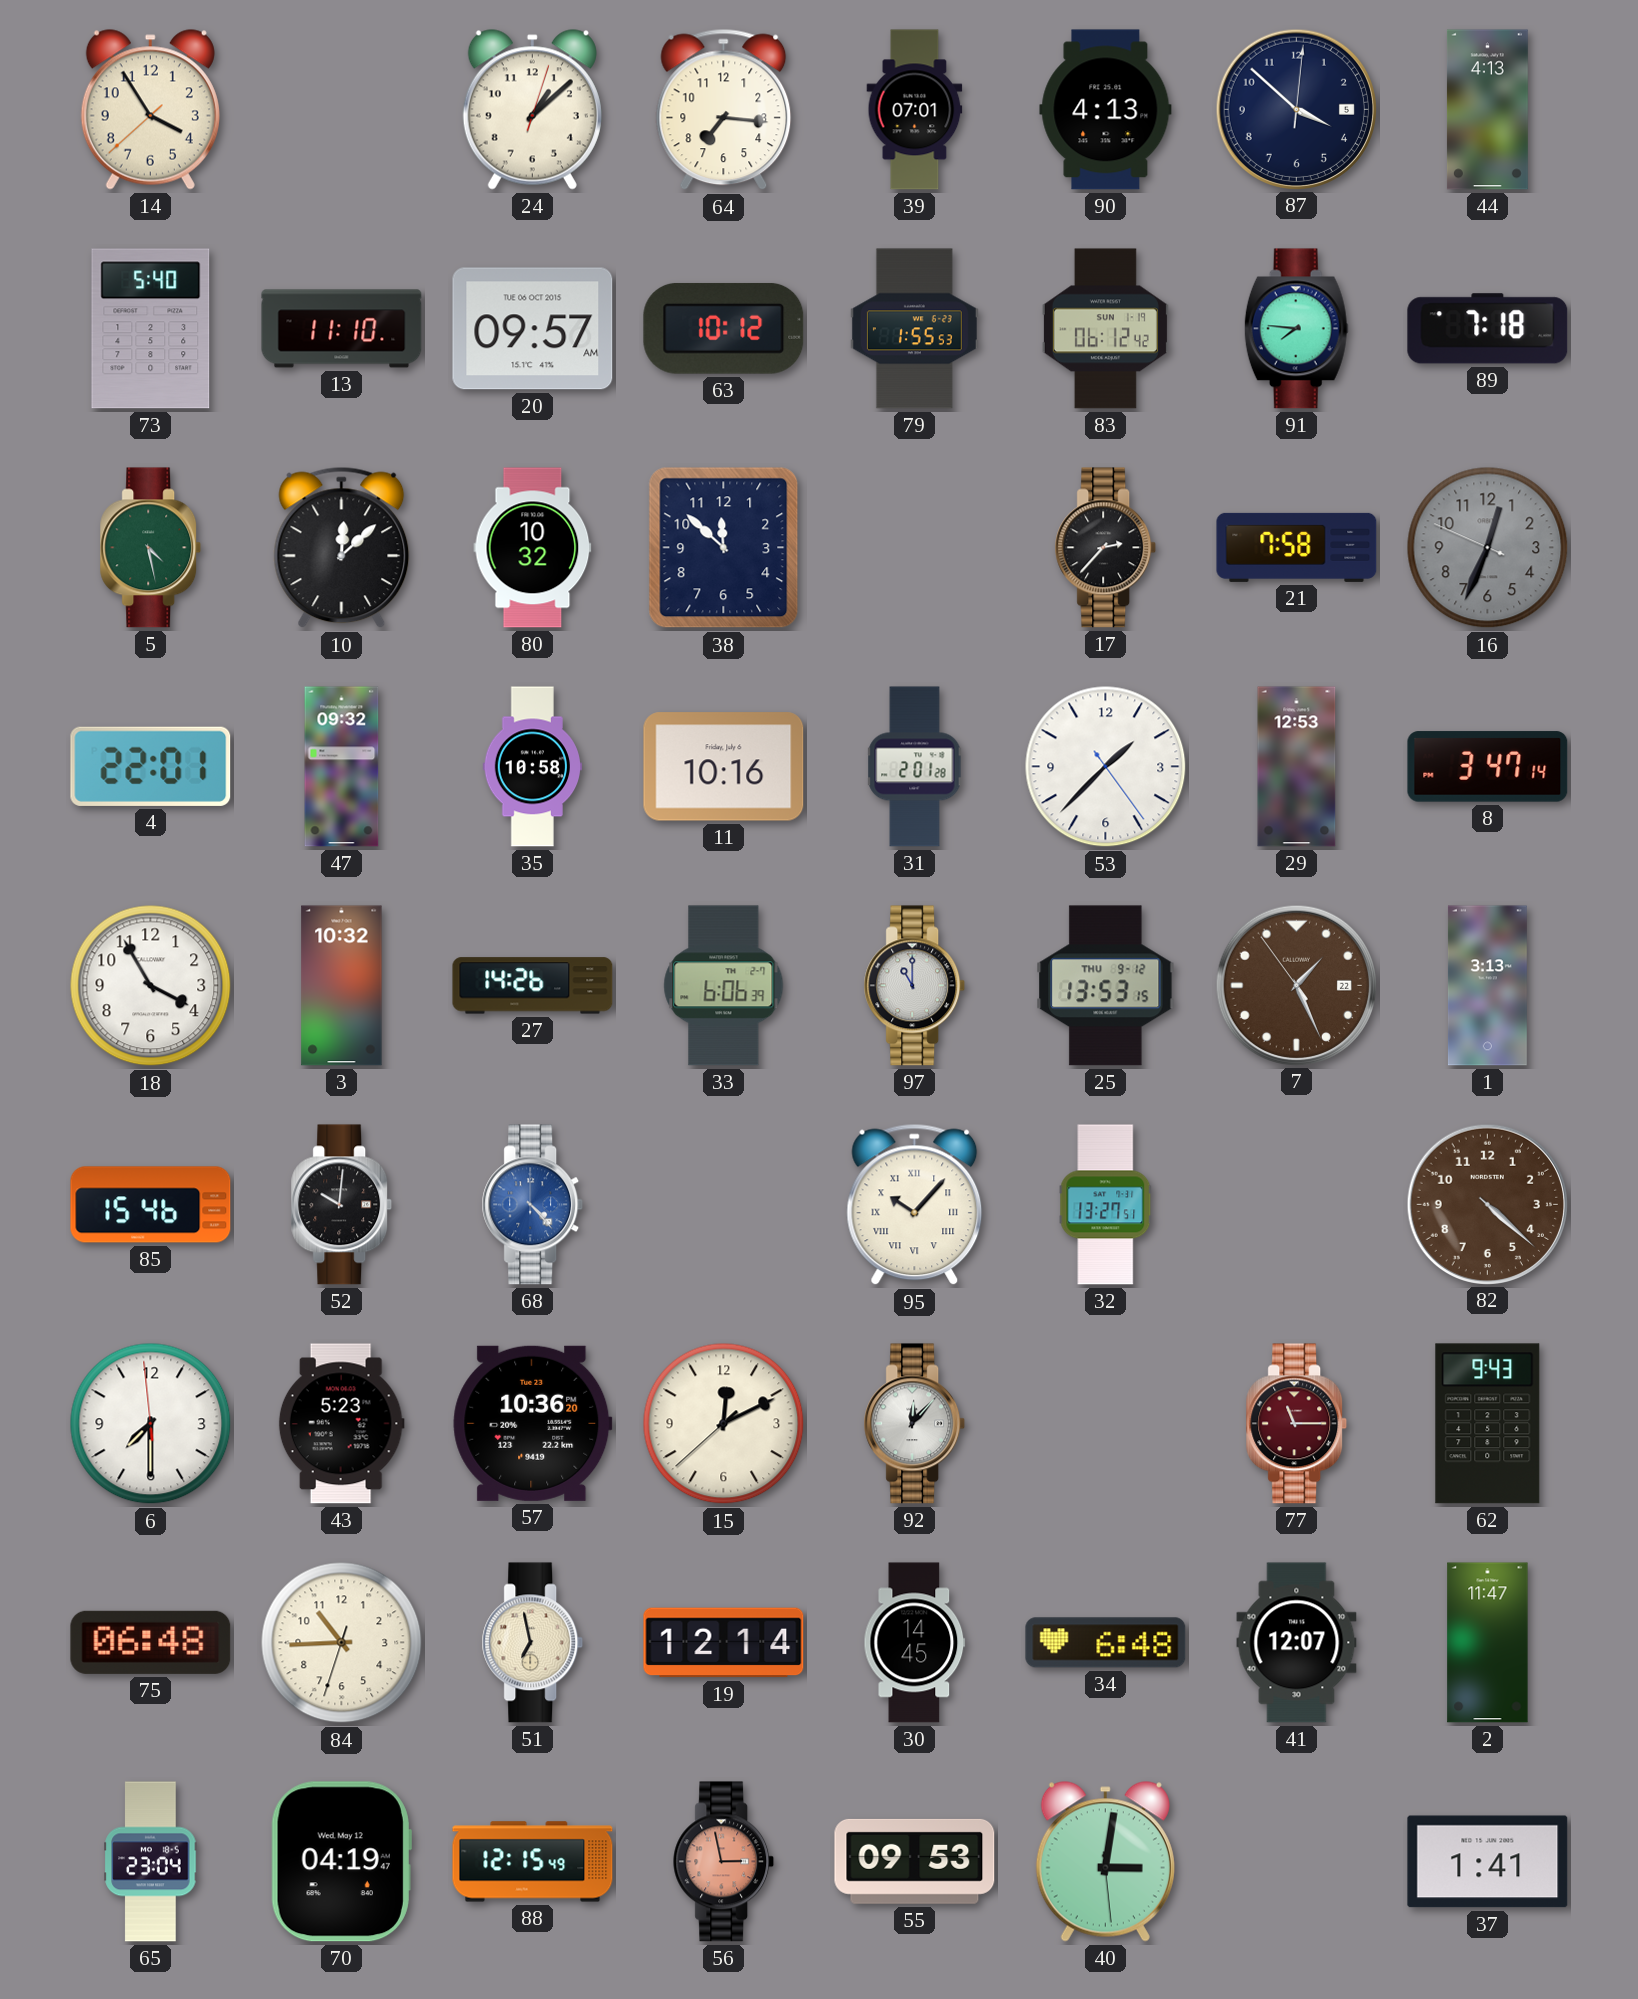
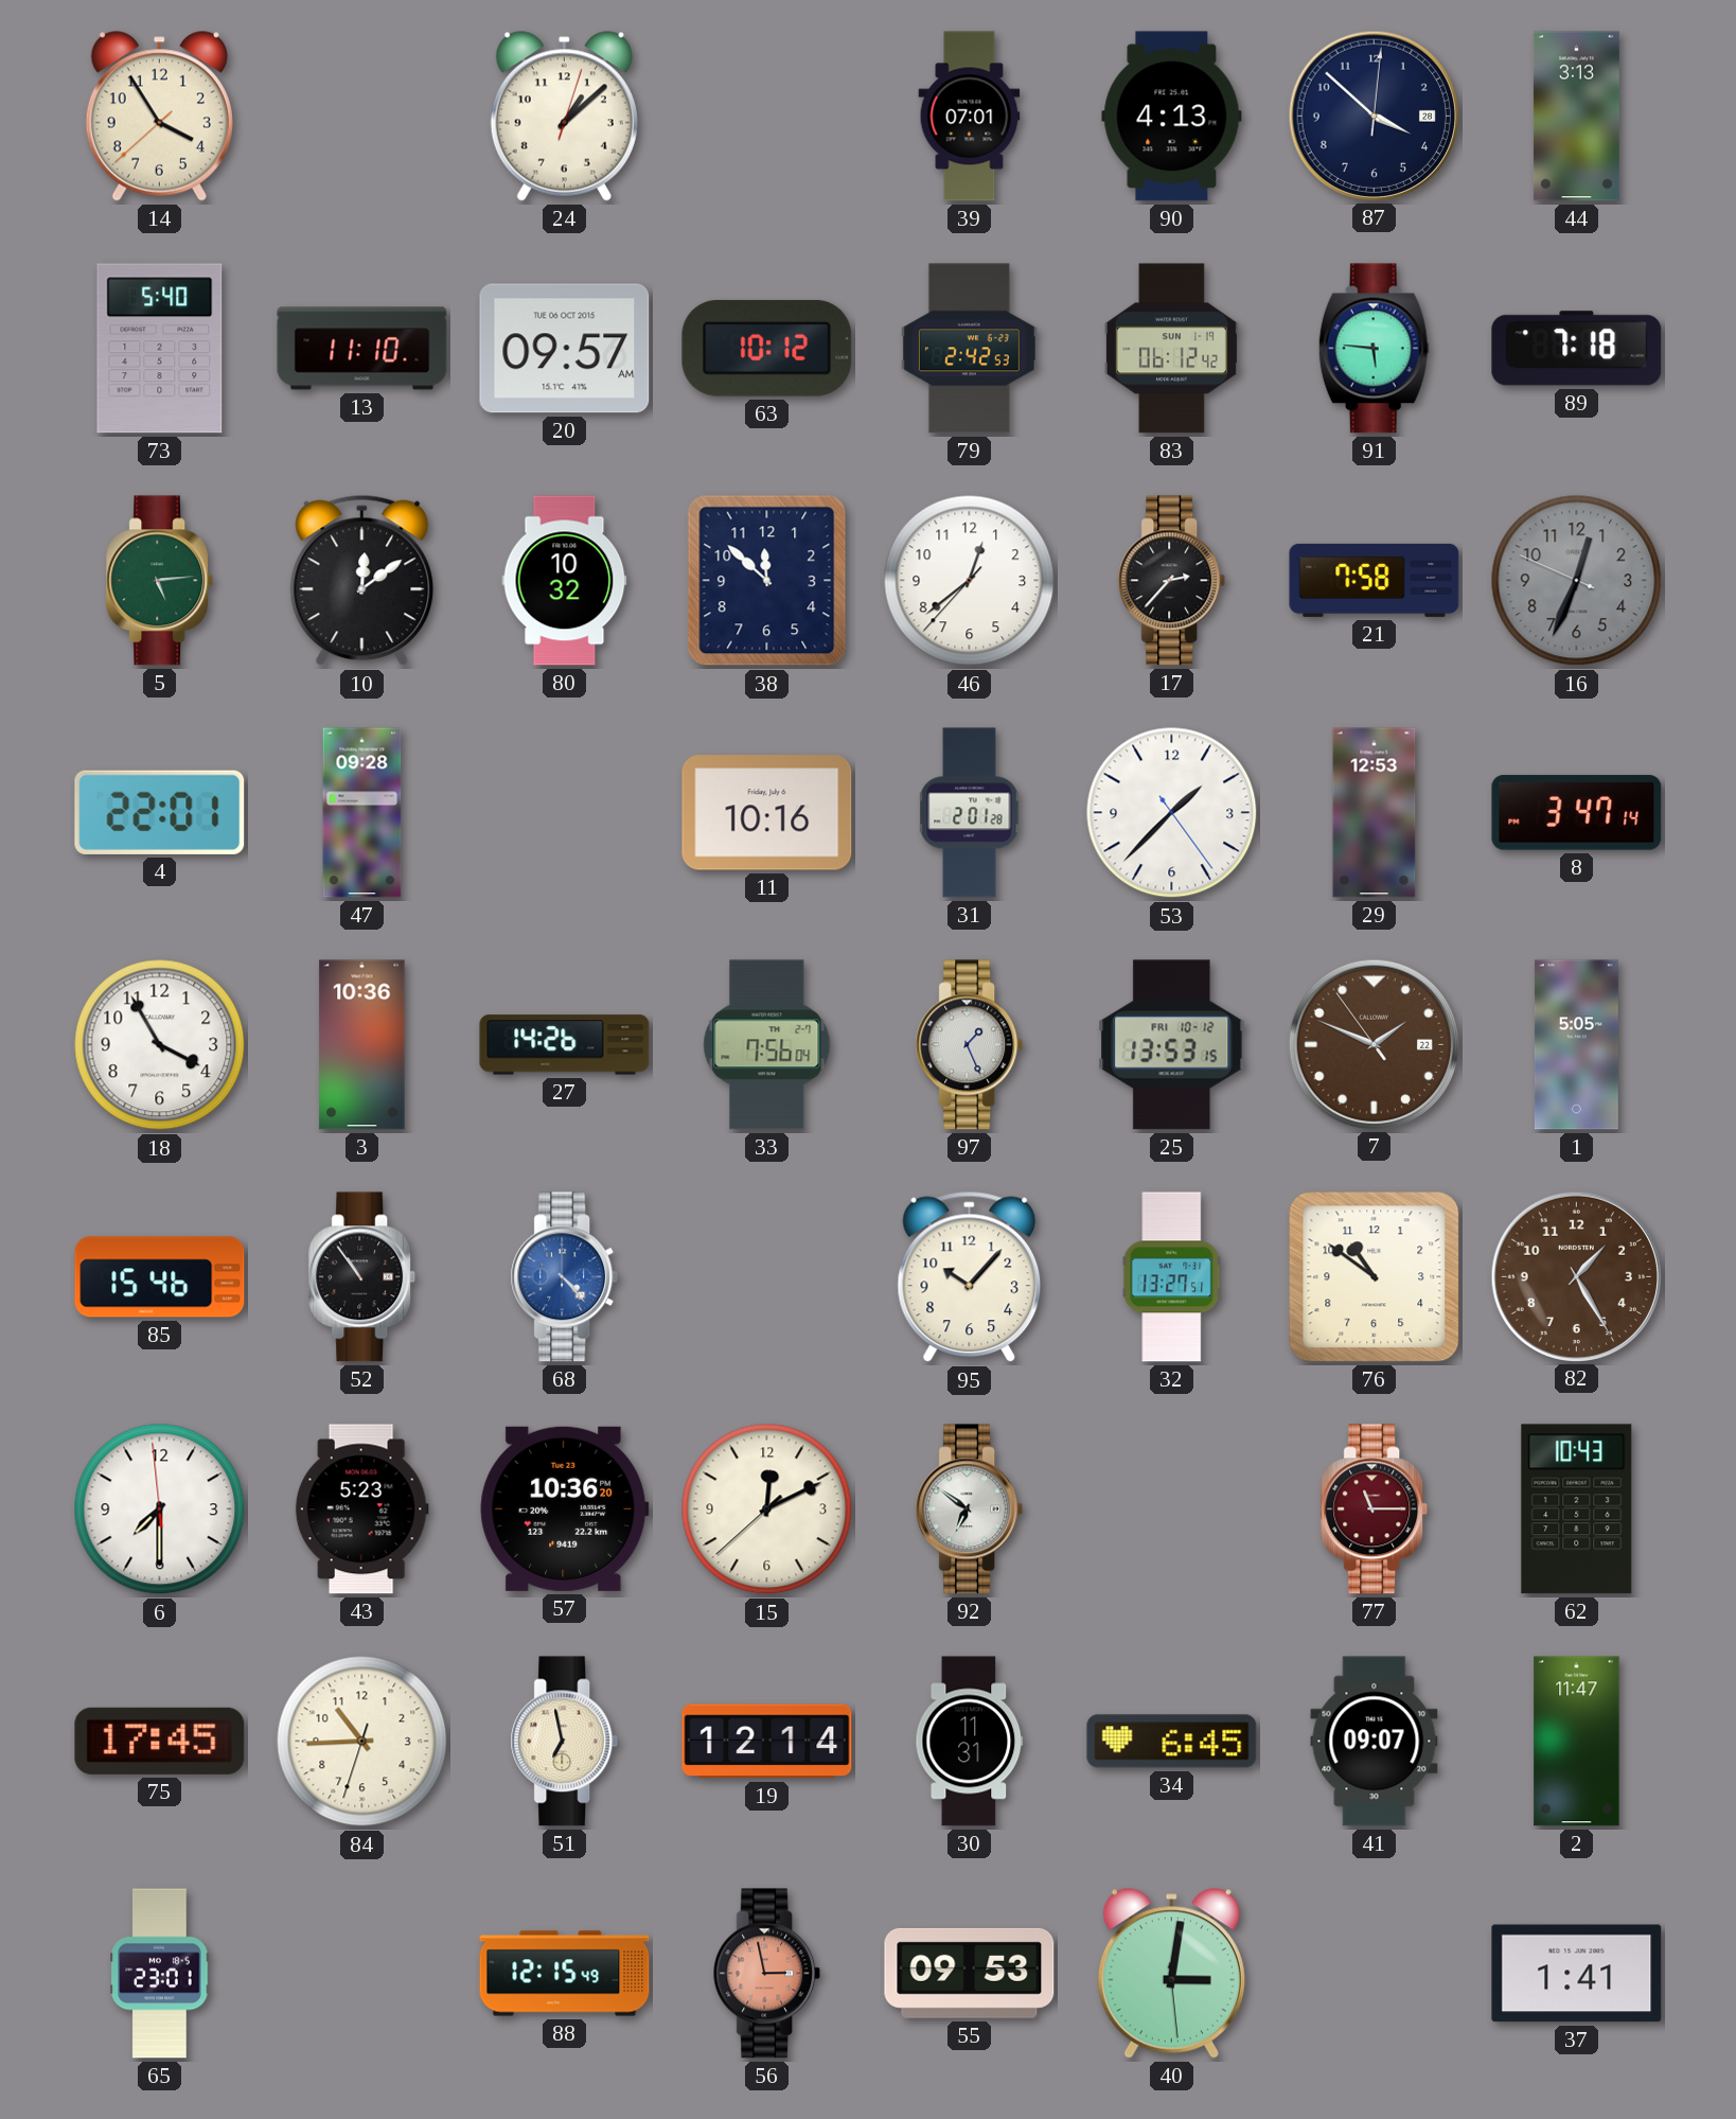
64: 7:16 -> none
87 date: 5 -> 28
44: 4:13 -> 3:13
79: 1:55 -> 2:42
91: 7:46 -> 5:46
5: 4:28 -> 5:14
10: 12:08 -> 12:09
46: none -> 12:38
47: 09:32 -> 09:28
35: 10:58 -> none
3: 10:32 -> 10:36
33: 6:06 -> 7:56
97: 11:00 -> 1:26
25 date: THU 9-12 -> FRI 10-12
7: 1:25 -> 1:48
1: 3:13 -> 5:05
52: 10:01 -> 10:54
95 numerals: Roman -> Arabic
76: none -> 10:51
82: 4:22 -> 1:25
92: 12:07 -> 6:51
62: 9:43 -> 10:43
75: 06:48 -> 17:45
30: 14:45 -> 11:31
34: 6:48 -> 6:45
41: 12:07 -> 09:07
65: 23:04 -> 23:01
70: 04:19 -> none
